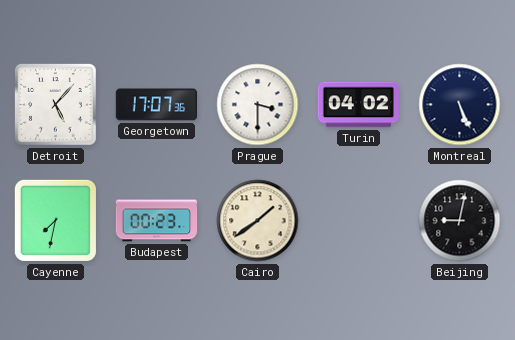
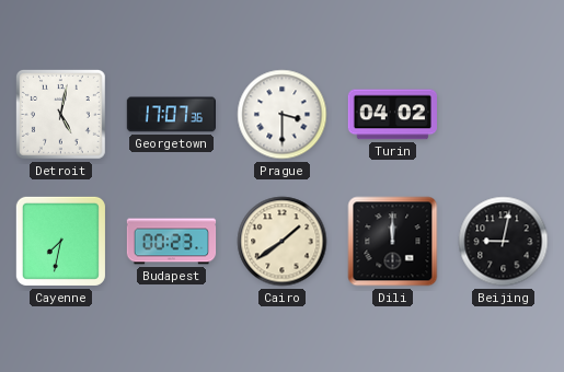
Detroit: 5:07 -> 5:02
Montreal: 5:26 -> none
Dili: none -> 12:00
